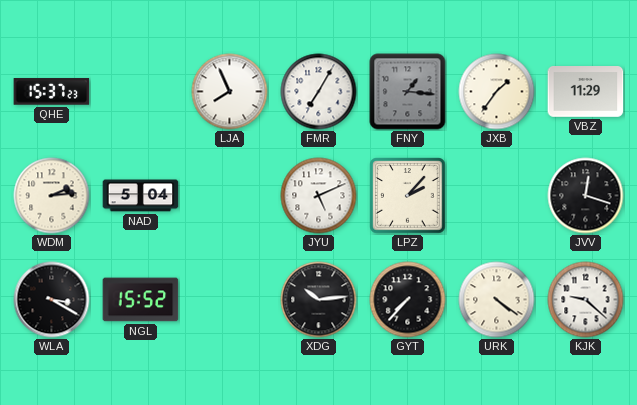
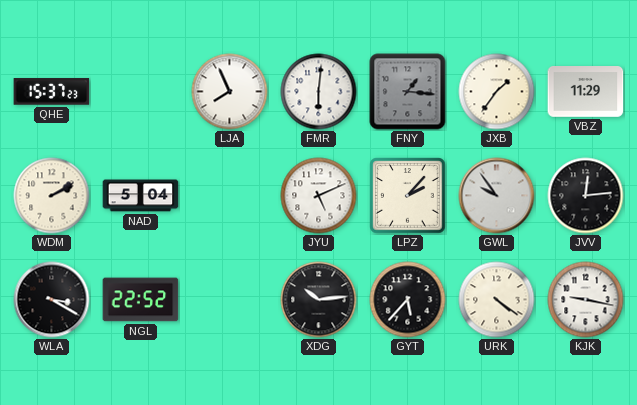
FMR: 7:05 -> 6:01
WDM: 2:14 -> 2:10
GWL: none -> 9:54
JVV: 12:18 -> 12:14
NGL: 15:52 -> 22:52
GYT: 7:37 -> 5:37
KJK: 9:22 -> 9:17
